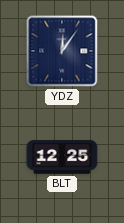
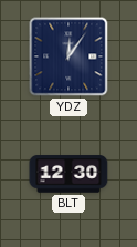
BLT: 12:25 -> 12:30
